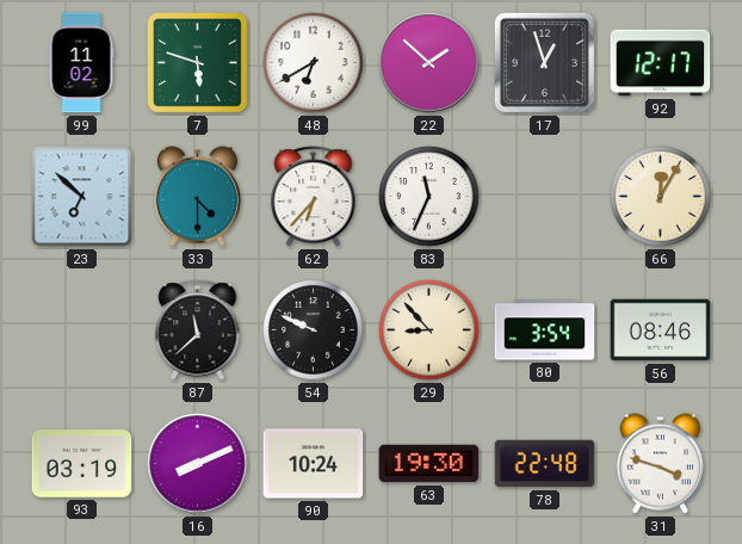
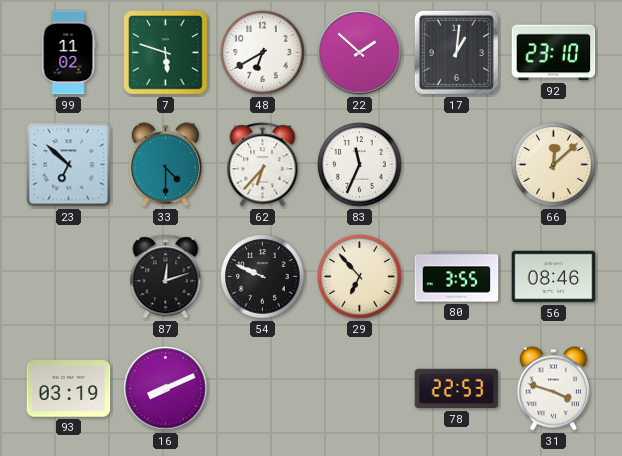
17: 12:57 -> 1:01
92: 12:17 -> 23:10
66: 12:05 -> 12:08
87: 11:38 -> 12:12
29: 8:53 -> 6:53
80: 3:54 -> 3:55
90: 10:24 -> none
63: 19:30 -> none
78: 22:48 -> 22:53
